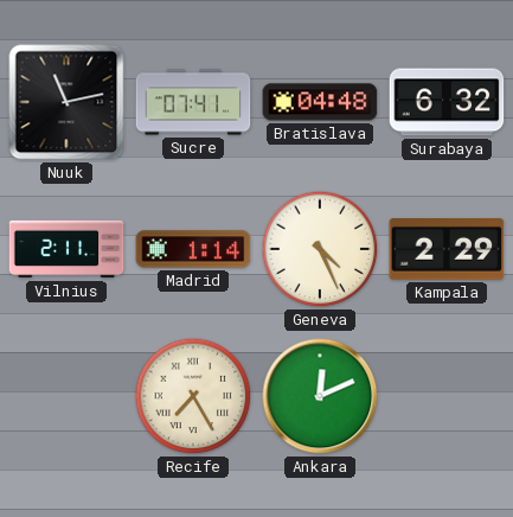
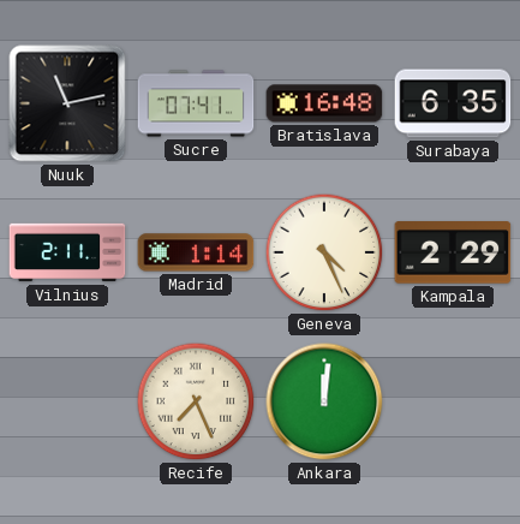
Bratislava: 04:48 -> 16:48
Surabaya: 6:32 -> 6:35
Recife: 7:25 -> 7:26
Ankara: 12:11 -> 12:01
